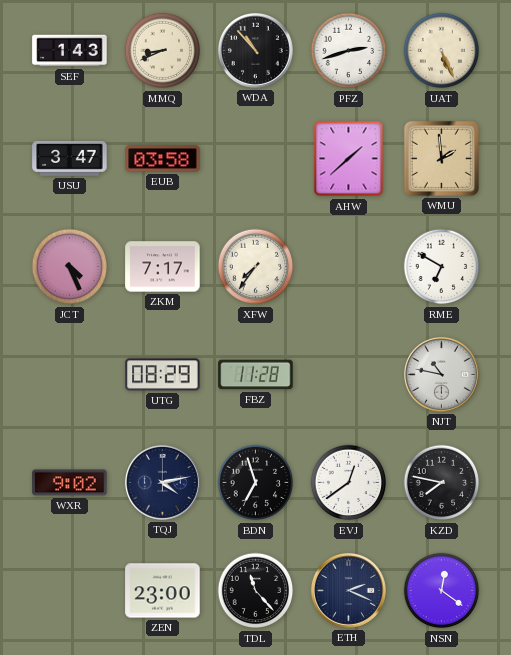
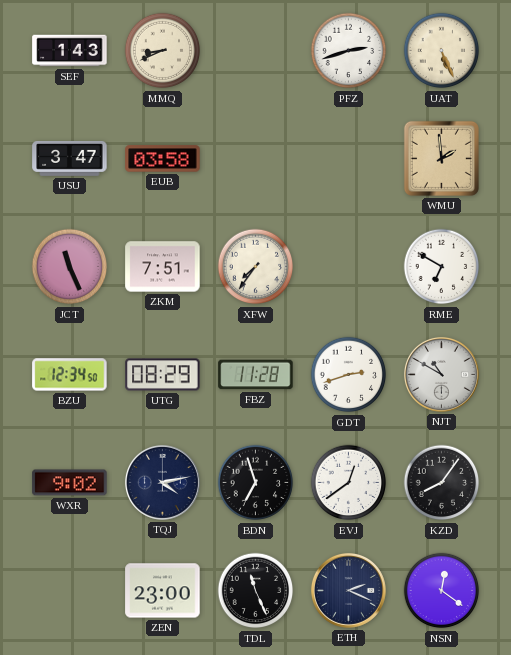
WDA: 10:53 -> none
AHW: 1:38 -> none
JCT: 4:26 -> 11:26
ZKM: 7:17 -> 7:51
BZU: none -> 12:34
GDT: none -> 2:42
NJT: 10:47 -> 10:50
KZD: 7:47 -> 8:06
TDL: 11:23 -> 11:26
